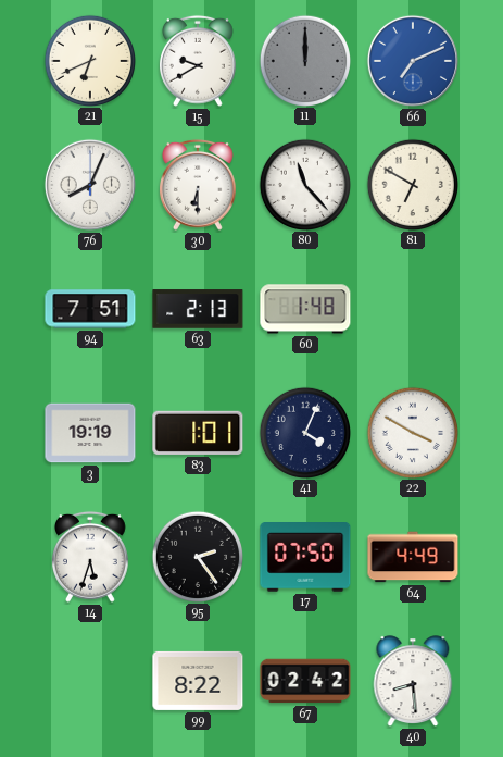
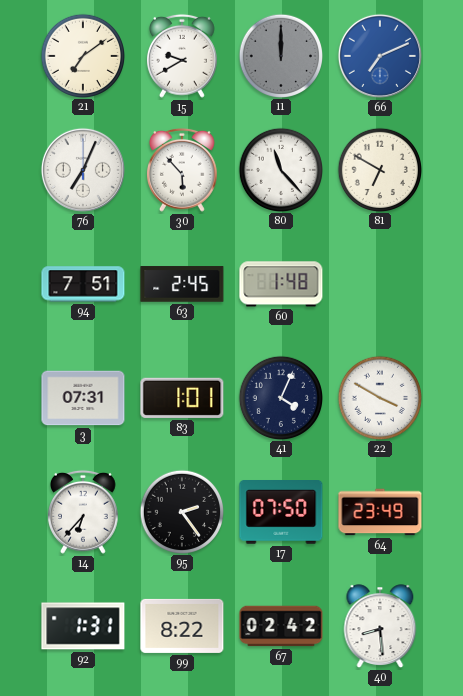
21: 6:41 -> 7:09
76: 8:04 -> 7:04
30: 6:30 -> 5:53
63: 2:13 -> 2:45
3: 19:19 -> 07:31
14: 5:33 -> 6:37
64: 4:49 -> 23:49
92: none -> 1:31
